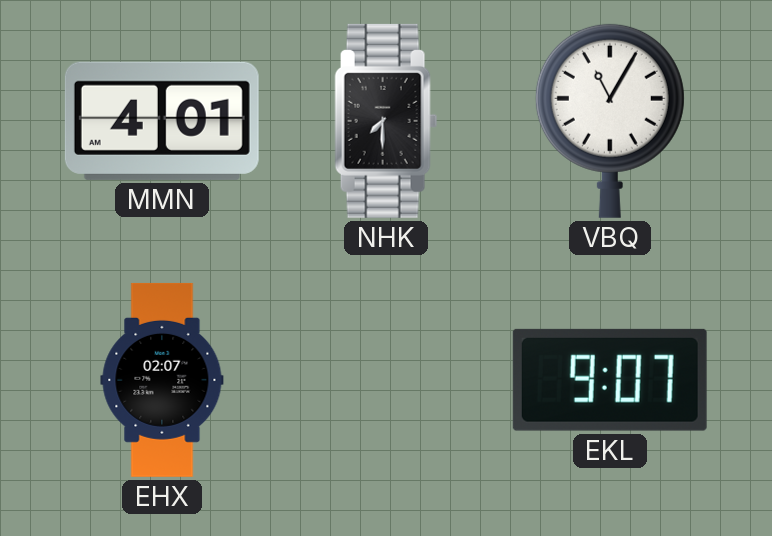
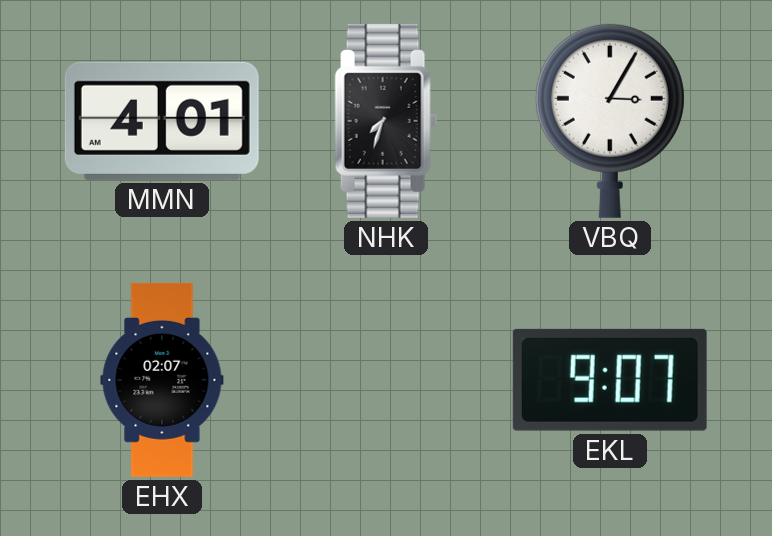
NHK: 7:30 -> 7:33
VBQ: 11:05 -> 3:05
